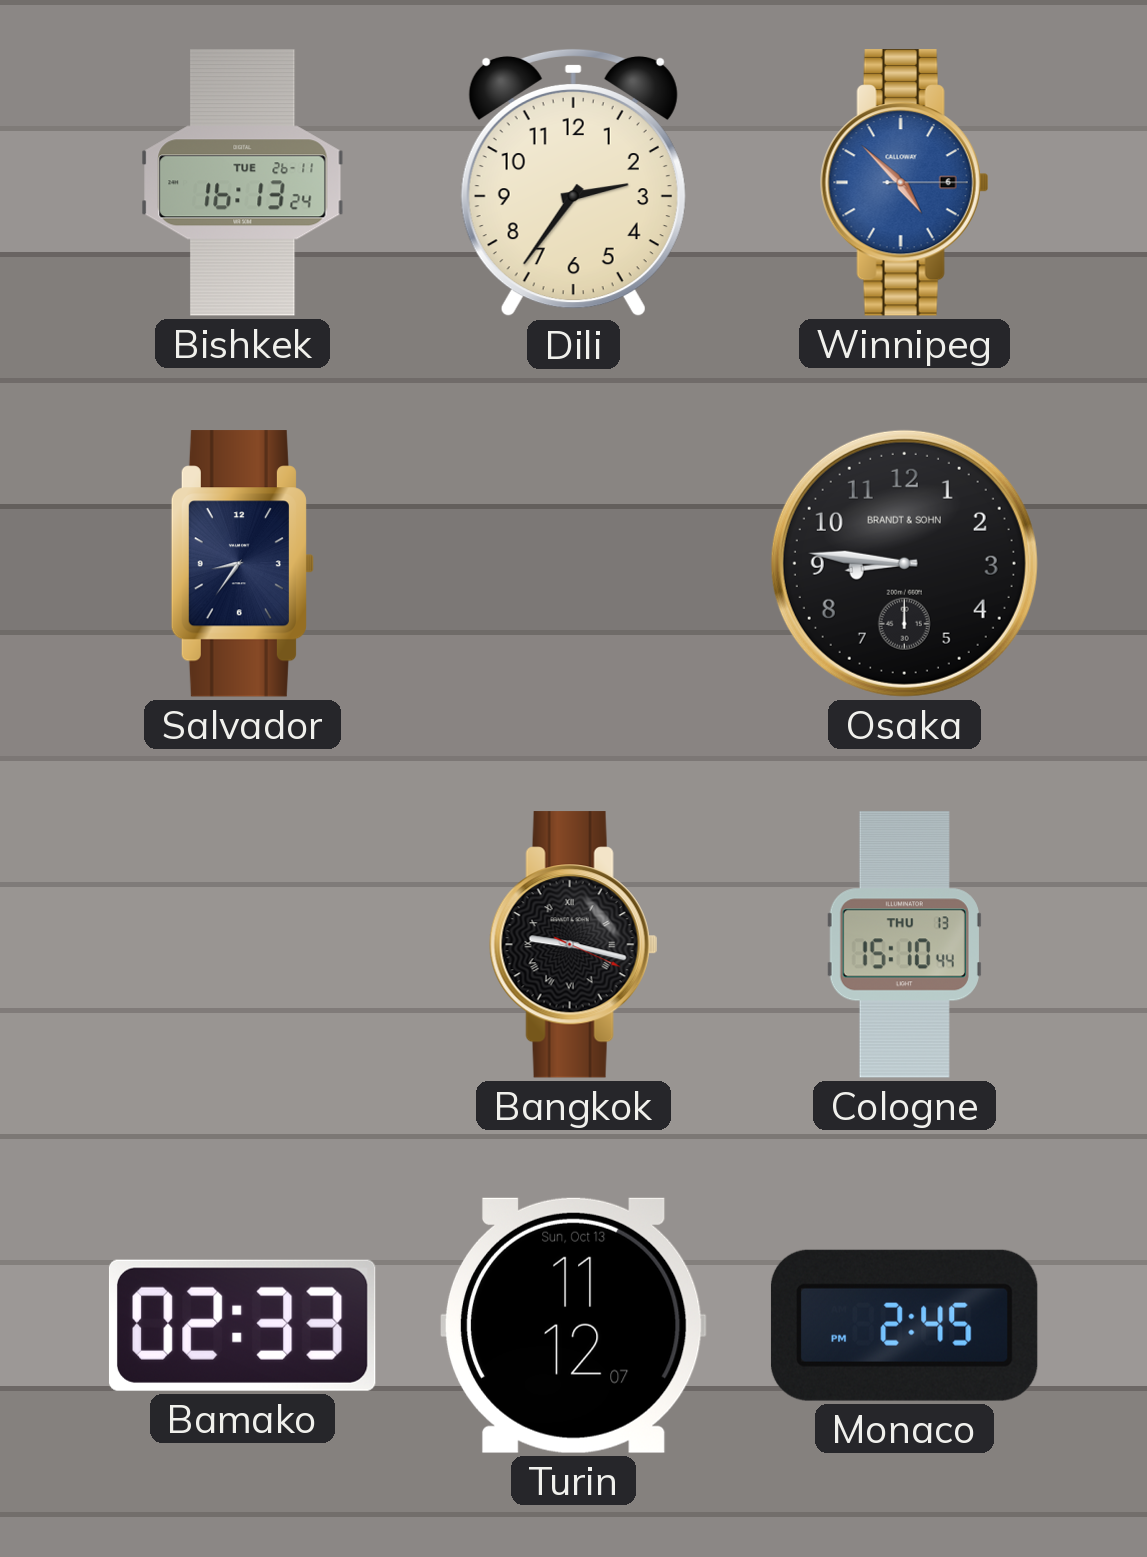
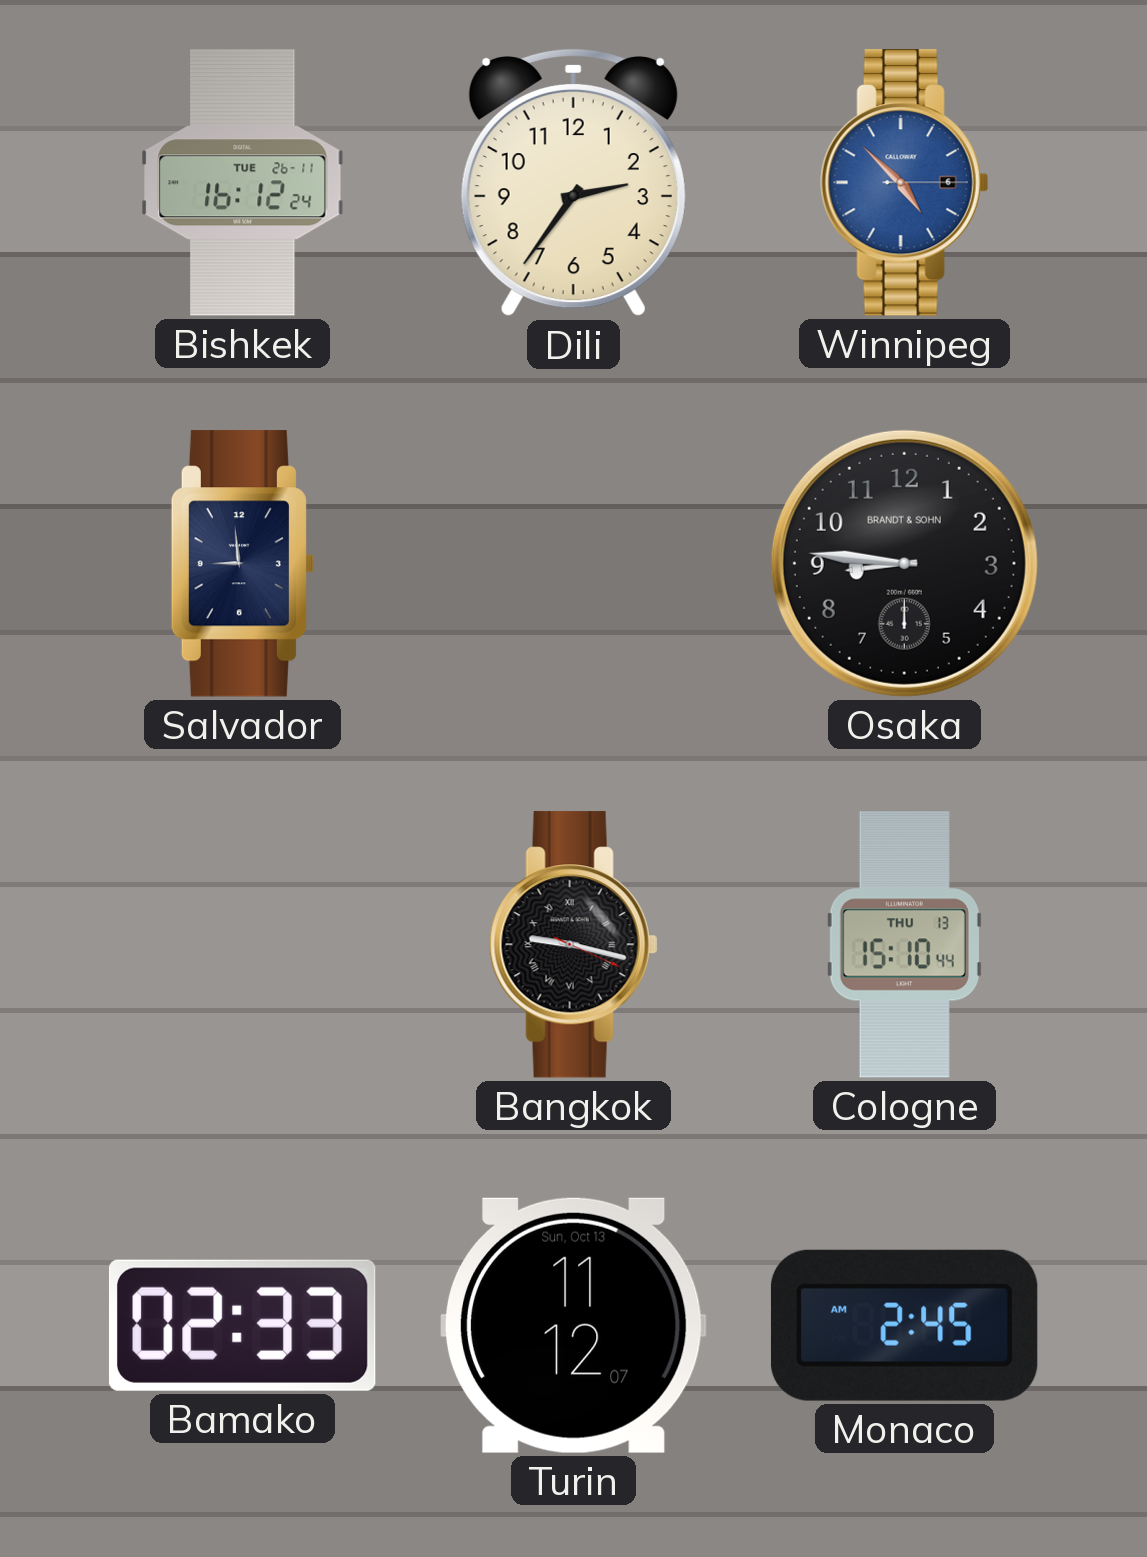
Bishkek: 16:13 -> 16:12
Salvador: 8:36 -> 8:59
Monaco: 2:45 PM -> 2:45 AM
